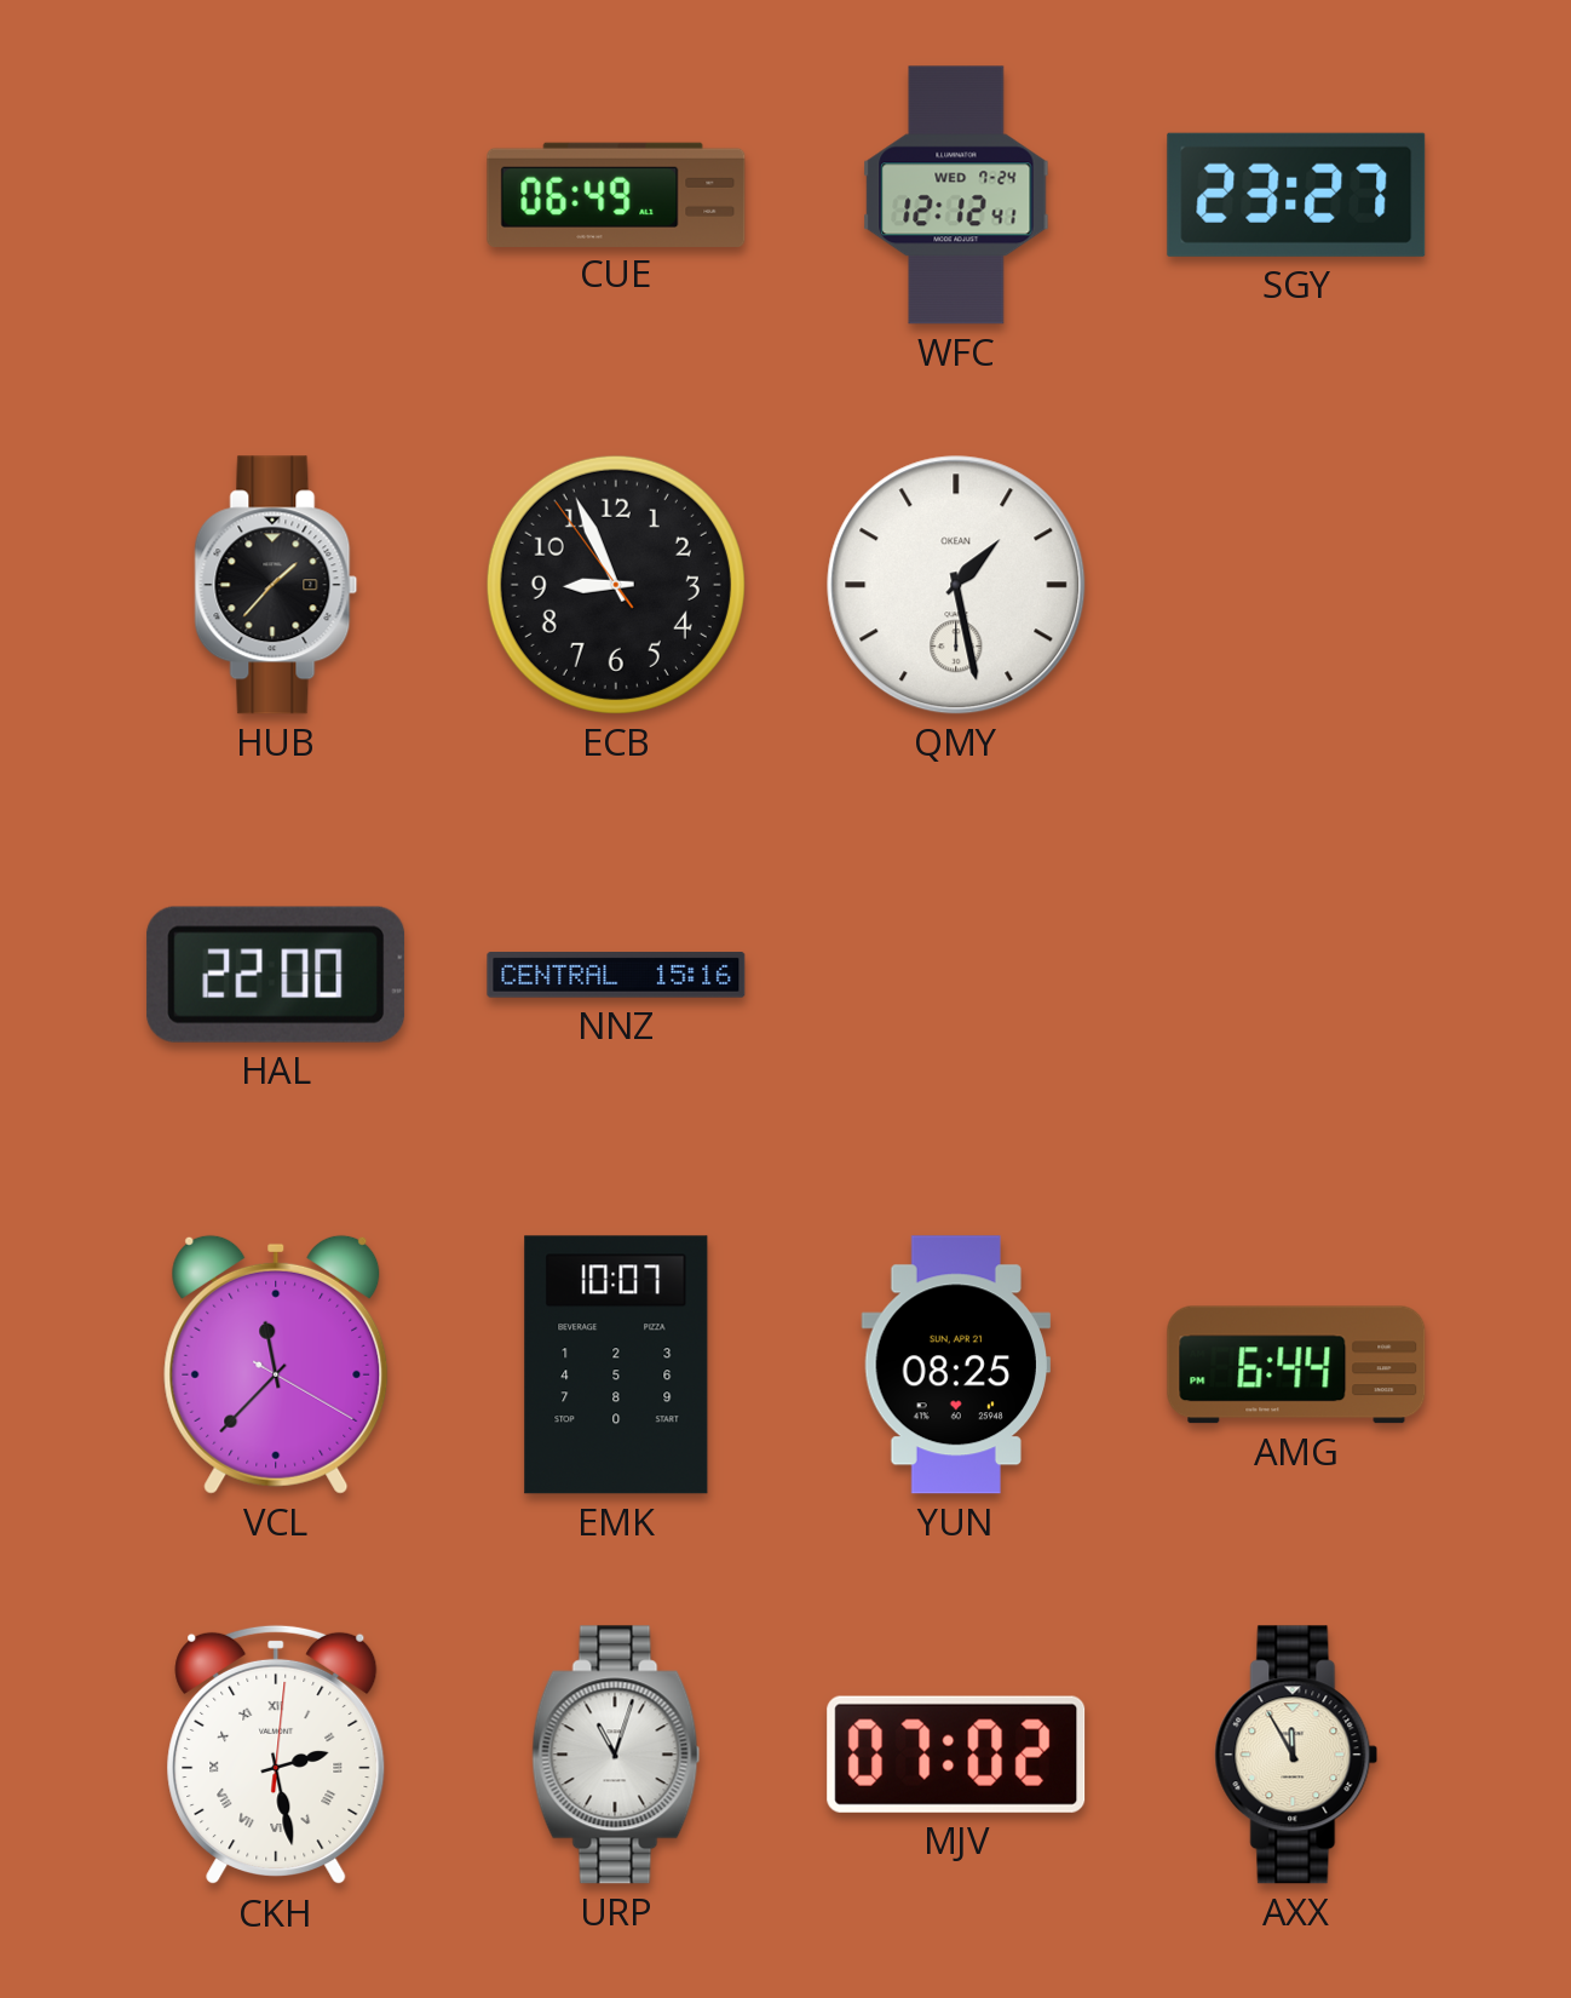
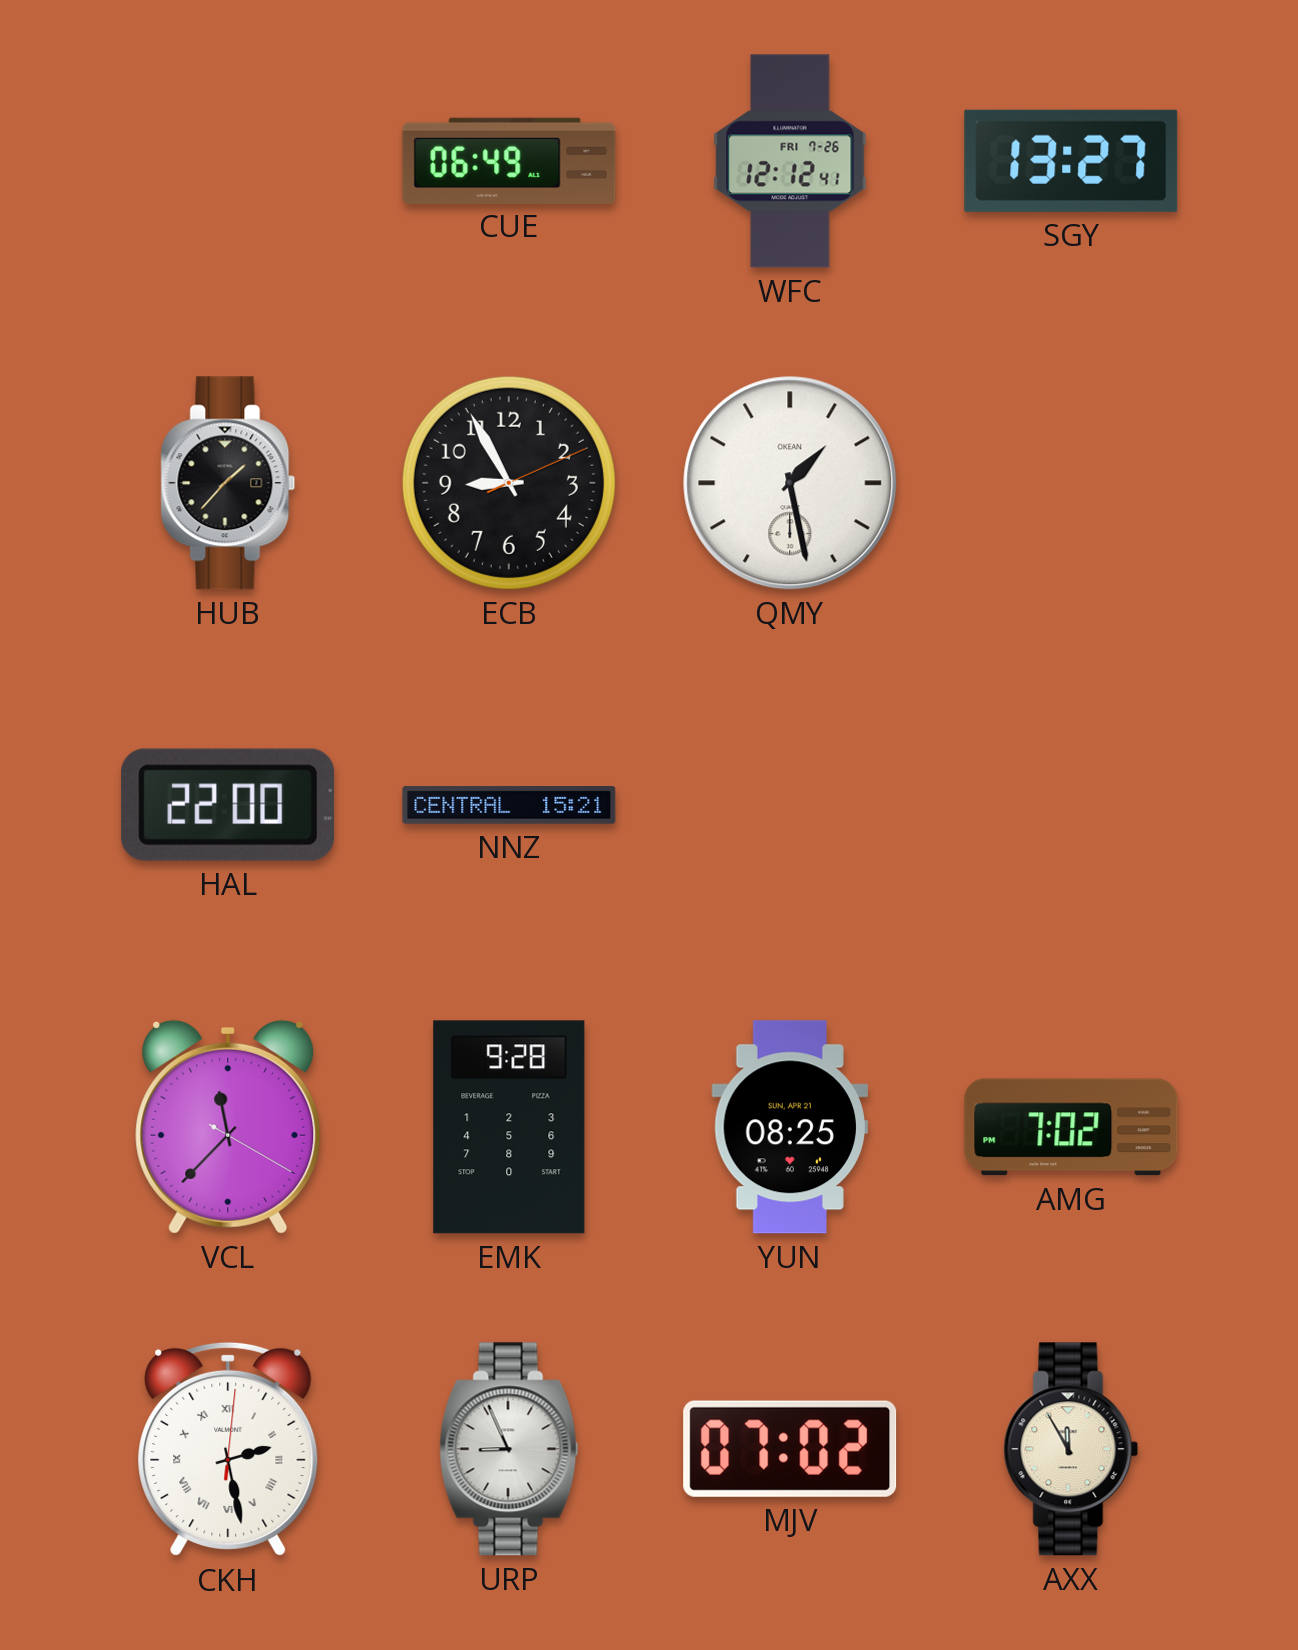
WFC date: WED 7-24 -> FRI 7-26
SGY: 23:27 -> 13:27
ECB: 8:55:54 -> 8:55:11
NNZ: 15:16 -> 15:21
EMK: 10:07 -> 9:28
AMG: 6:44 -> 7:02
URP: 11:03 -> 8:56
